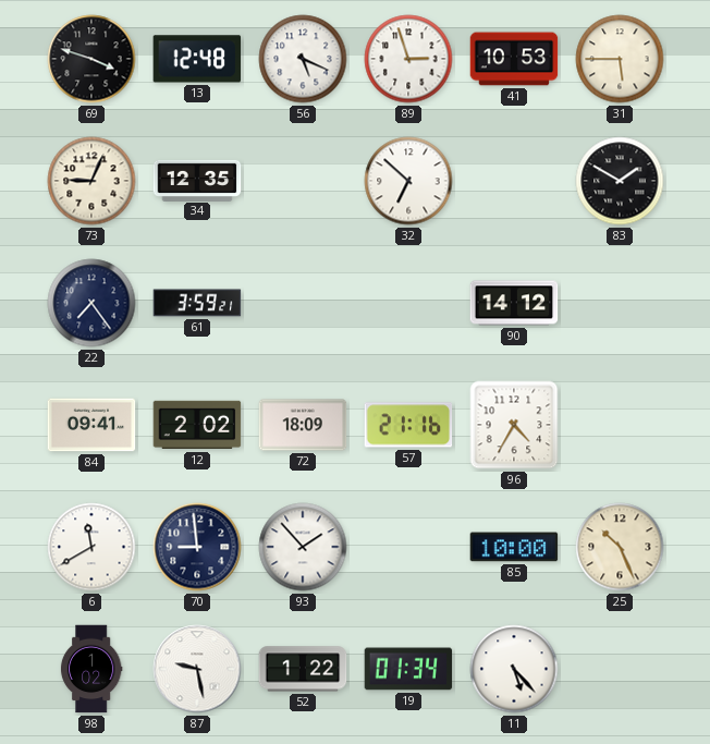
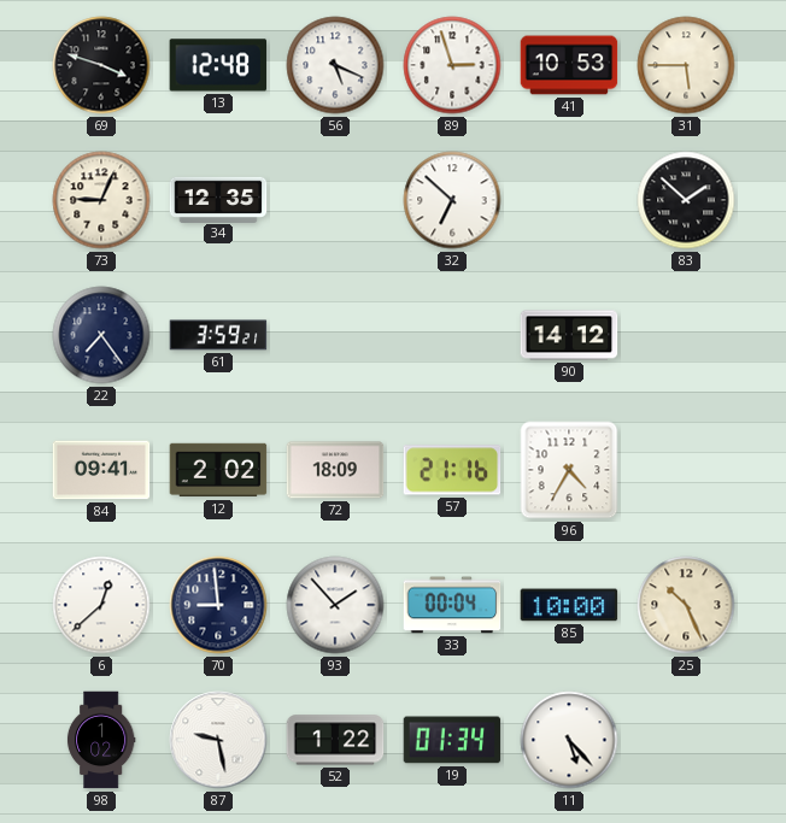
83: 1:50 -> 1:52
6: 11:40 -> 12:38
33: none -> 00:04
